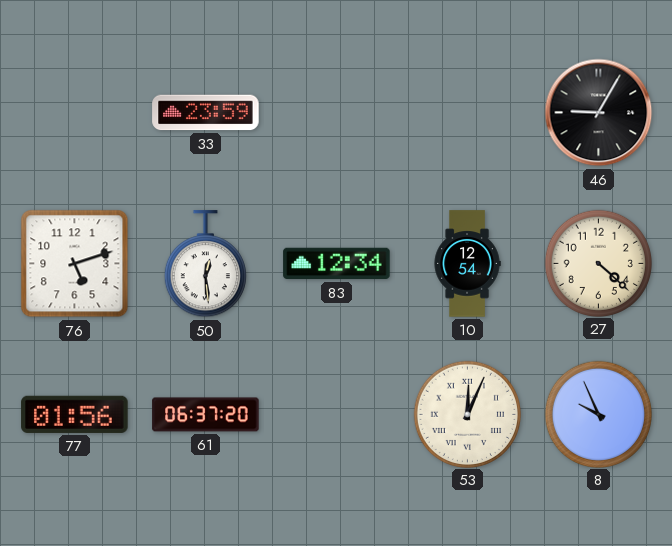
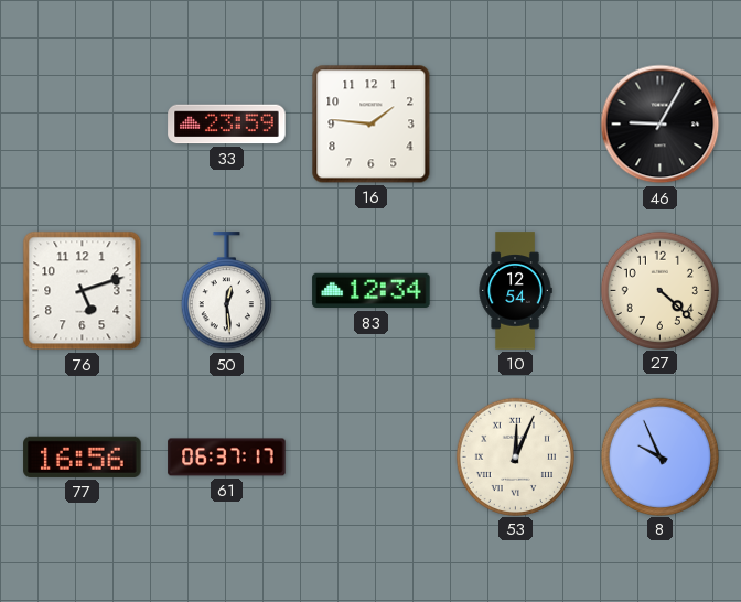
16: none -> 1:46
77: 01:56 -> 16:56
61: 06:37:20 -> 06:37:17
